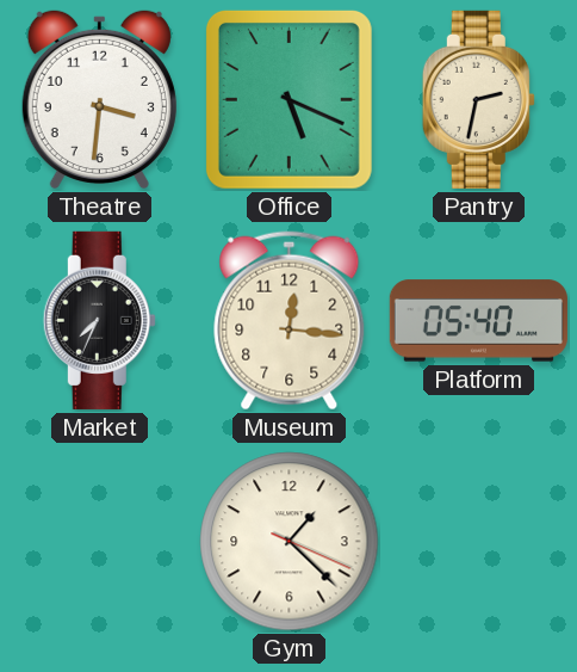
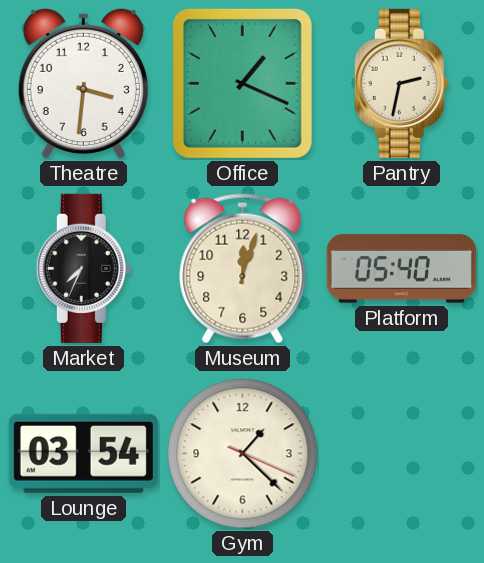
Office: 5:19 -> 1:19
Museum: 12:16 -> 12:03
Lounge: none -> 03:54
